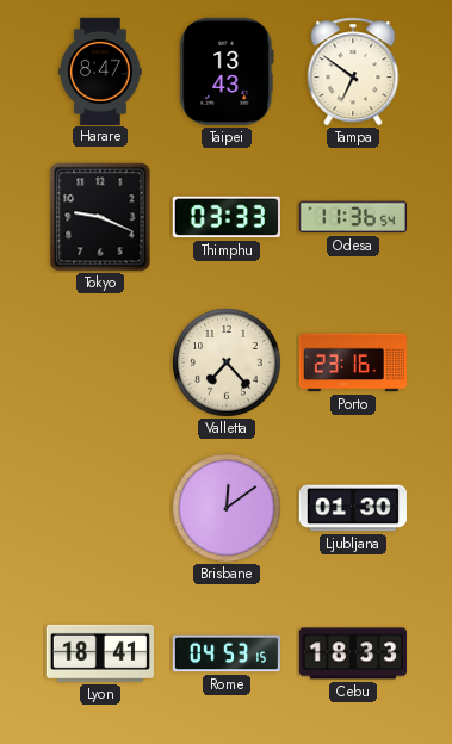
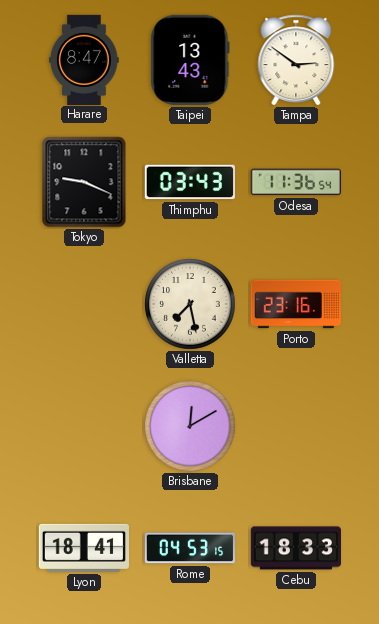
Tampa: 6:51 -> 2:51
Thimphu: 03:33 -> 03:43
Valletta: 7:23 -> 7:28
Brisbane: 12:09 -> 12:10
Ljubljana: 01:30 -> none
